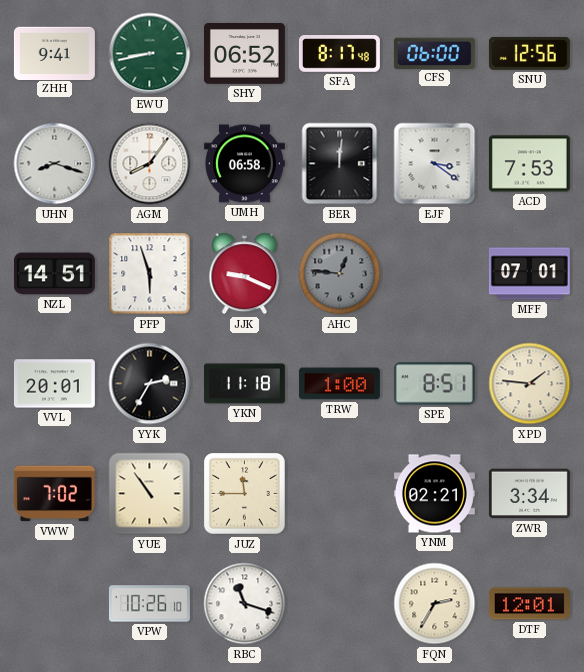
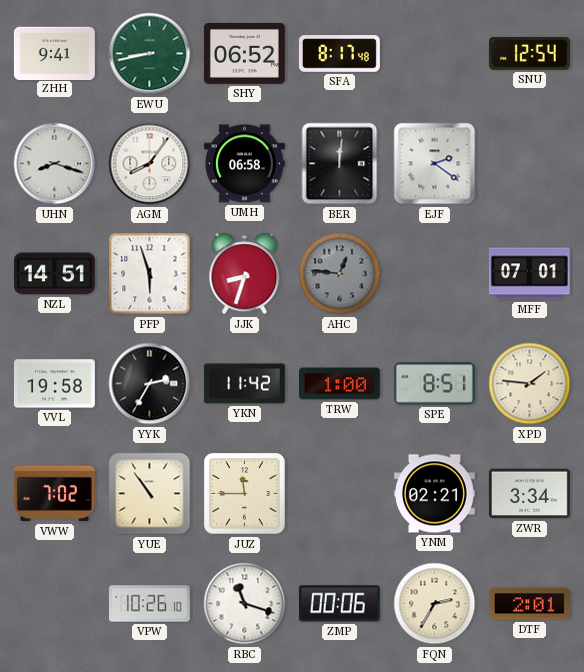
CFS: 06:00 -> none
SNU: 12:56 -> 12:54
EJF: 3:21 -> 2:21
ACD: 7:53 -> none
JJK: 9:19 -> 8:33
VVL: 20:01 -> 19:58
YKN: 11:18 -> 11:42
ZMP: none -> 00:06
DTF: 12:01 -> 2:01
